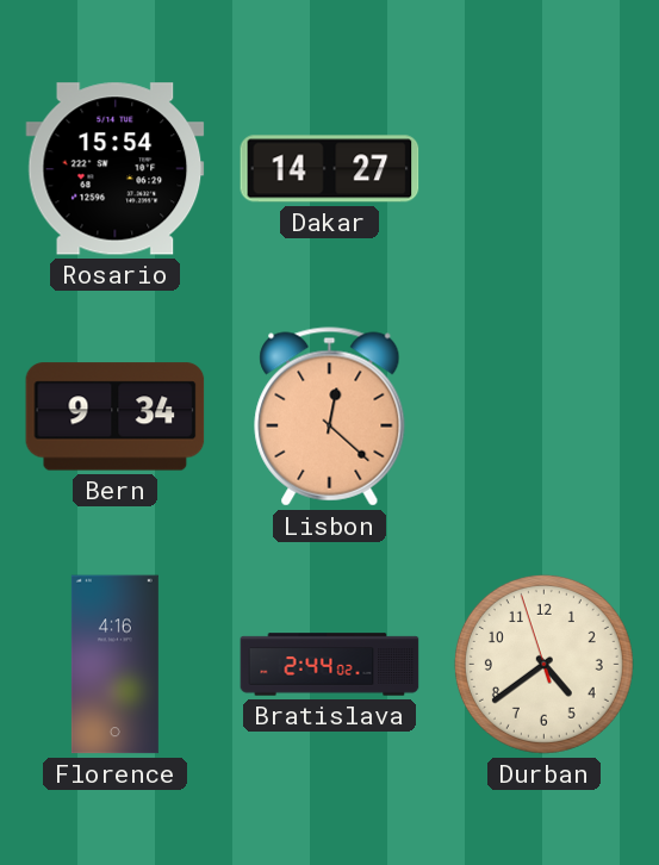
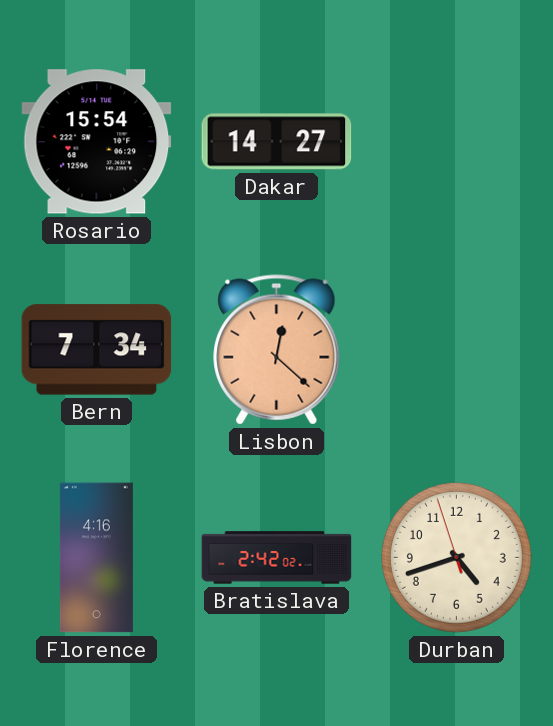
Bern: 9:34 -> 7:34
Bratislava: 2:44 -> 2:42
Durban: 4:38 -> 4:41
